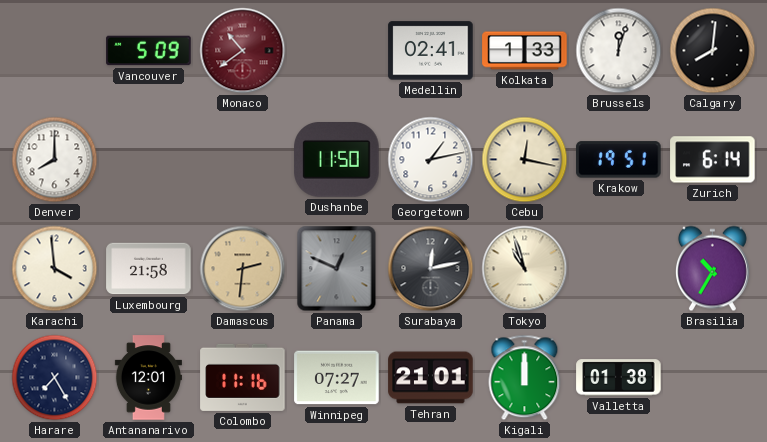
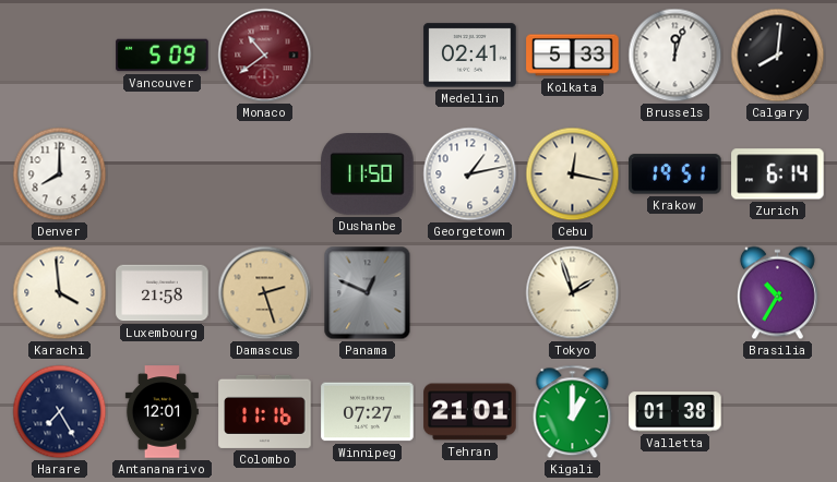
Kolkata: 1:33 -> 5:33
Damascus: 2:31 -> 2:27
Surabaya: 12:13 -> none
Tokyo: 10:57 -> 1:57
Kigali: 12:00 -> 1:00
